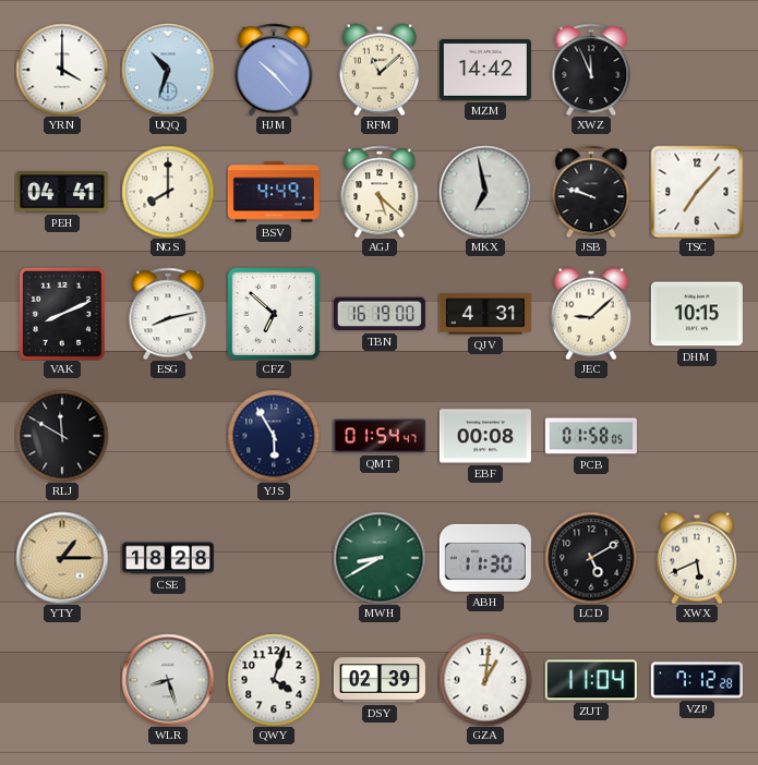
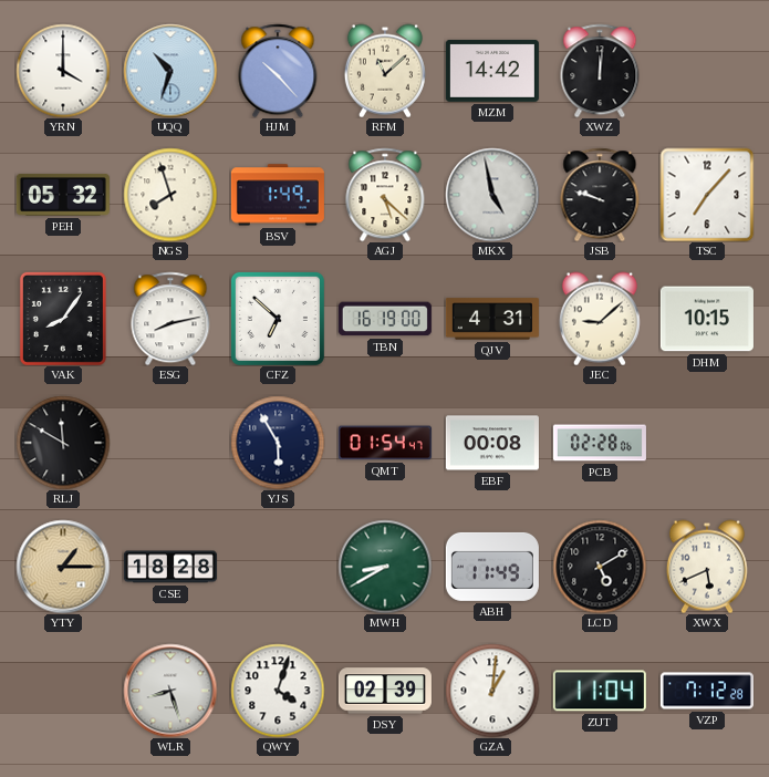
XWZ: 11:56 -> 12:01
PEH: 04:41 -> 05:32
NGS: 8:00 -> 7:57
BSV: 4:49 -> 1:49
MKX: 6:58 -> 4:58
VAK: 8:11 -> 8:06
PCB: 01:58 -> 02:28
ABH: 11:30 -> 11:49
